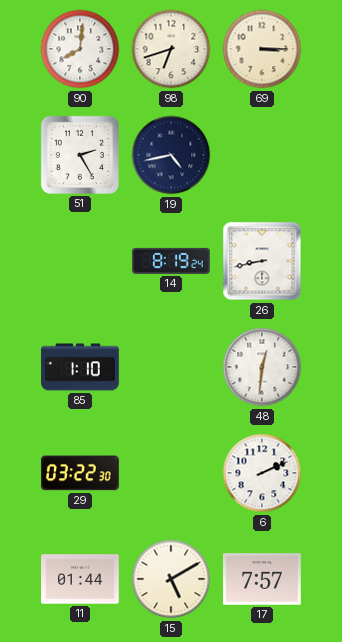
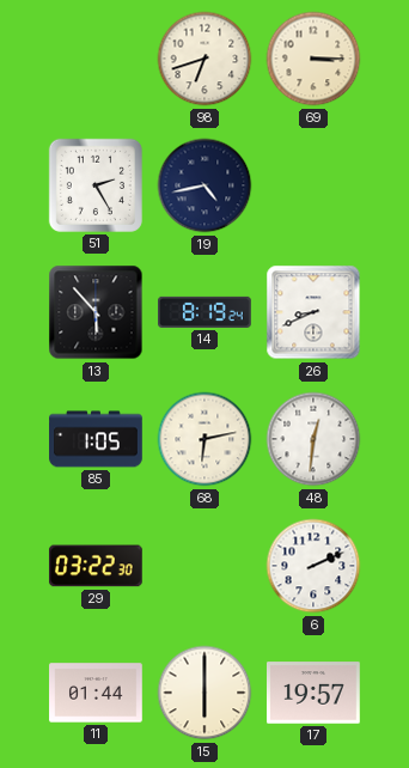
90: 8:01 -> none
13: none -> 5:53
26: 8:43 -> 8:41
85: 1:10 -> 1:05
68: none -> 6:13
15: 5:10 -> 6:00
17: 7:57 -> 19:57
